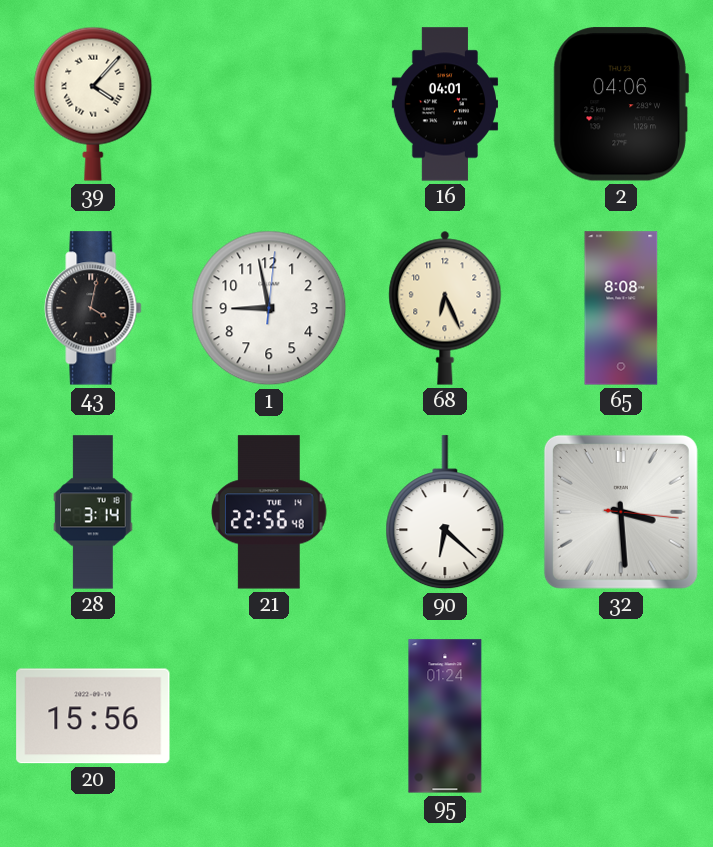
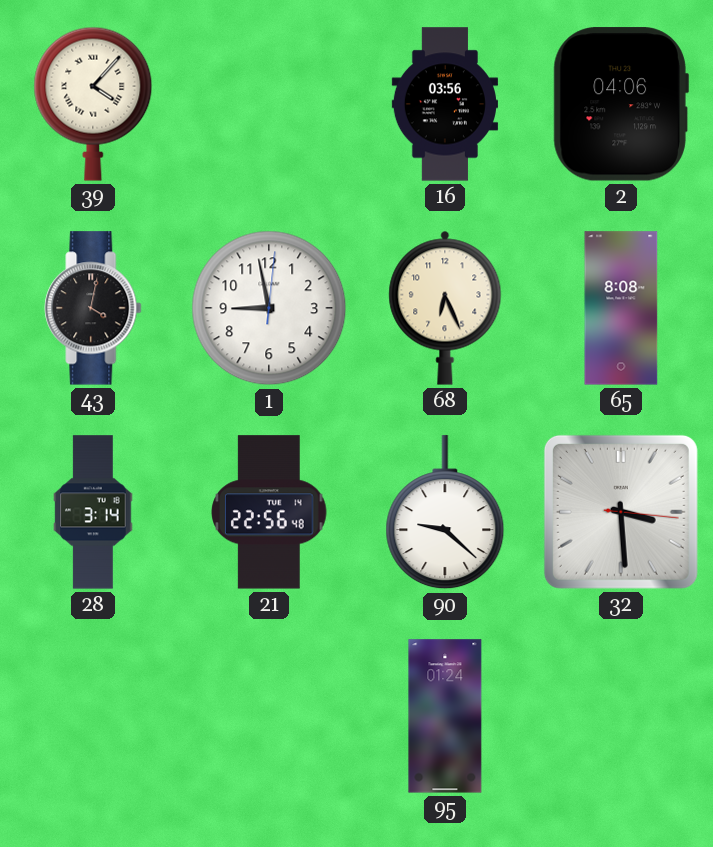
16: 04:01 -> 03:56
90: 6:22 -> 9:22
20: 15:56 -> none
